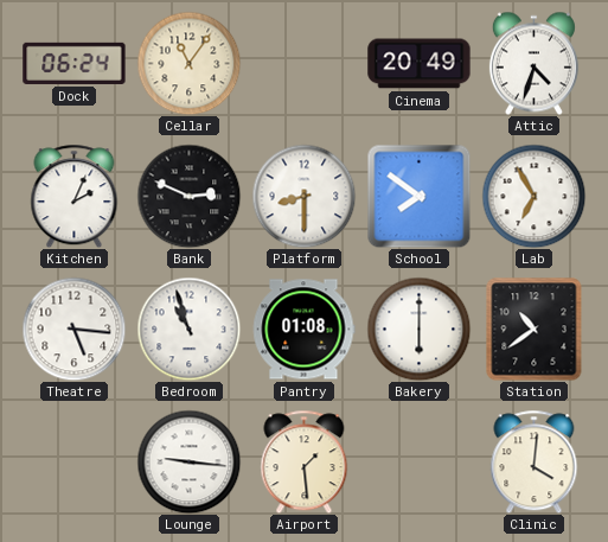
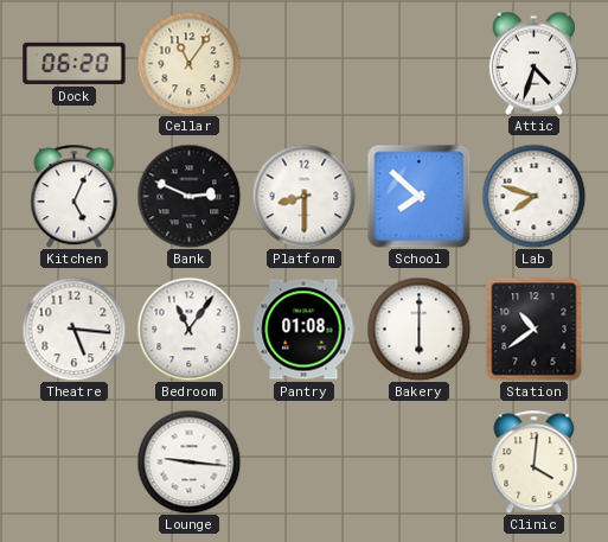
Dock: 06:24 -> 06:20
Cinema: 20:49 -> none
Kitchen: 2:04 -> 5:04
School: 7:51 -> 7:52
Lab: 6:55 -> 7:48
Bedroom: 10:57 -> 11:06
Airport: 1:29 -> none
